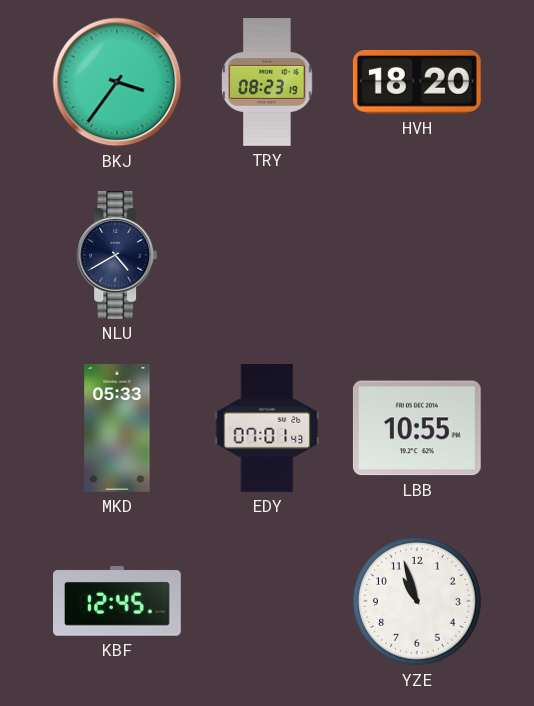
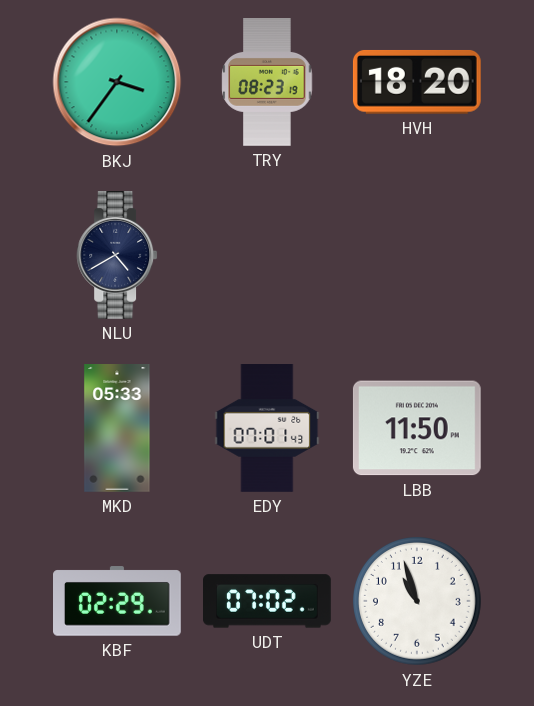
LBB: 10:55 -> 11:50
KBF: 12:45 -> 02:29
UDT: none -> 07:02
